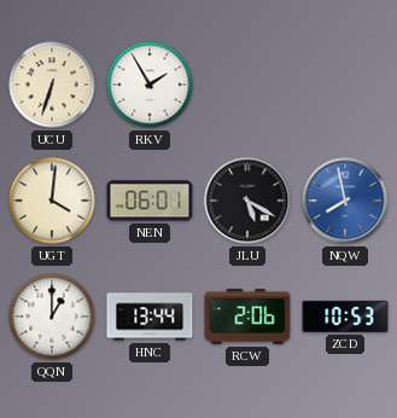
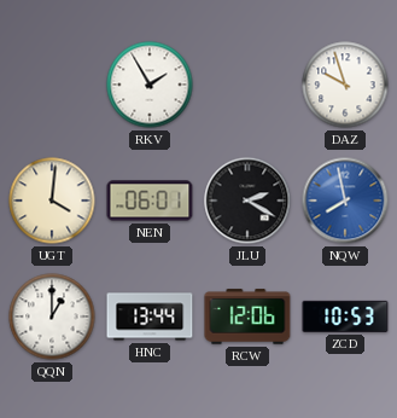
UCU: 6:33 -> none
DAZ: none -> 9:57
JLU: 5:20 -> 2:20
RCW: 2:06 -> 12:06
